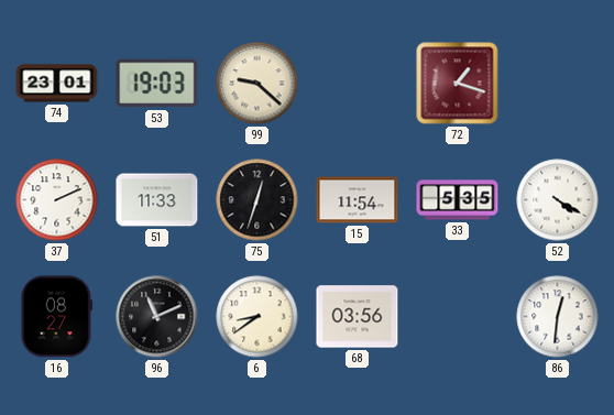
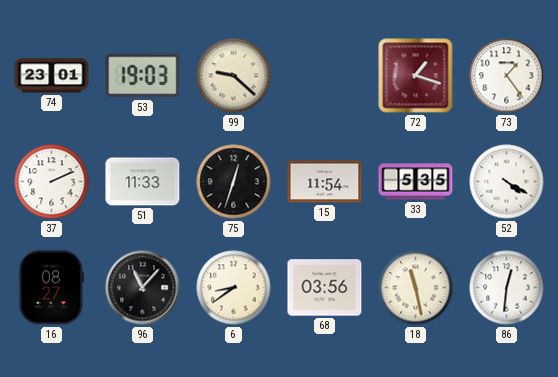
73: none -> 1:24
96: 11:11 -> 11:07
18: none -> 11:28
